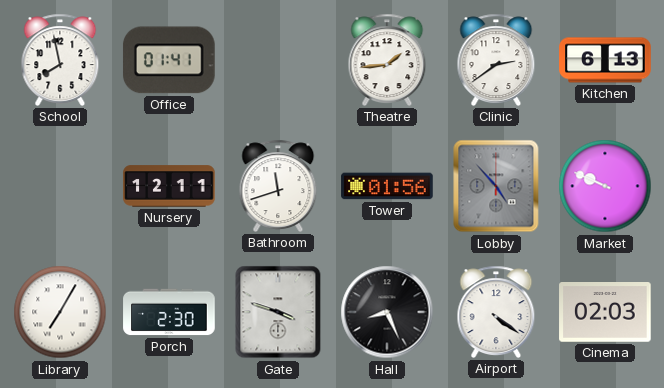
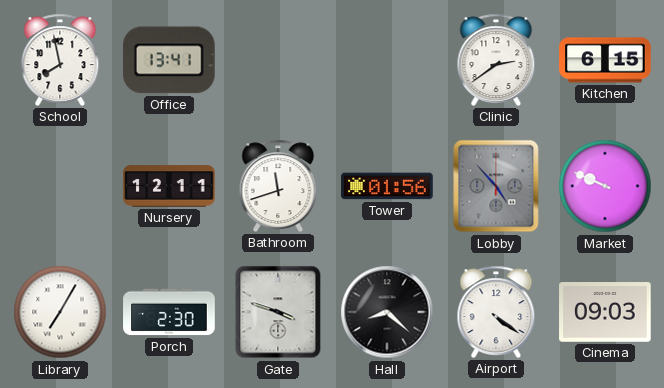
Office: 01:41 -> 13:41
Theatre: 1:44 -> none
Kitchen: 6:13 -> 6:15
Hall: 8:26 -> 8:22
Cinema: 02:03 -> 09:03
